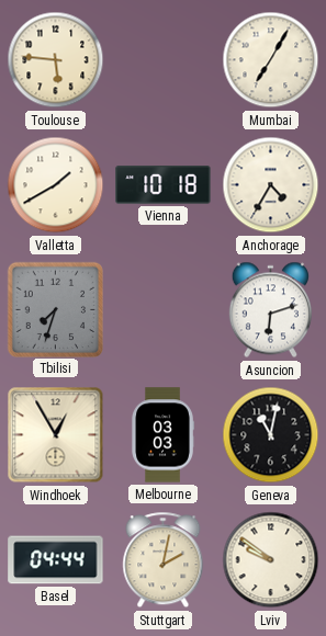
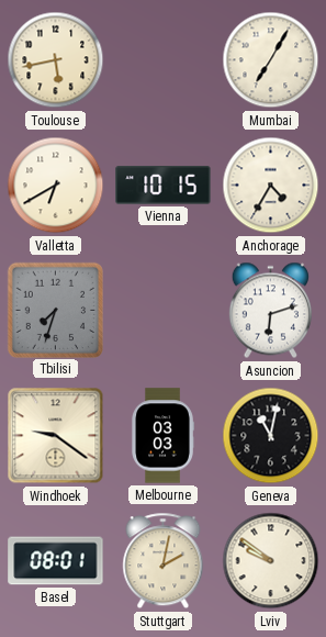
Toulouse: 5:46 -> 5:43
Valletta: 1:40 -> 6:40
Vienna: 10:18 -> 10:15
Windhoek: 12:55 -> 9:21
Basel: 04:44 -> 08:01
